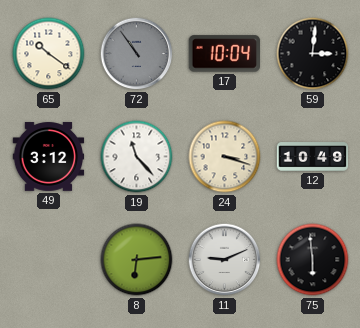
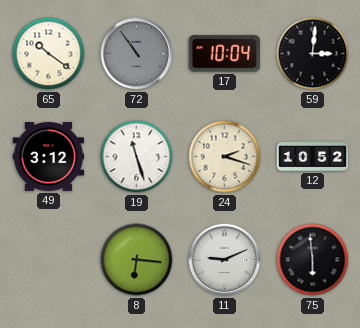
19: 11:23 -> 11:27
24: 3:18 -> 2:18
12: 10:49 -> 10:52
8: 6:14 -> 6:16
